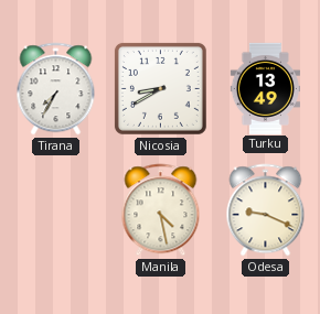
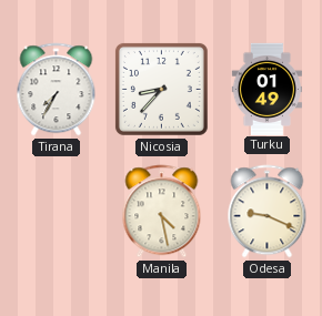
Nicosia: 8:40 -> 8:37
Turku: 13:49 -> 01:49
